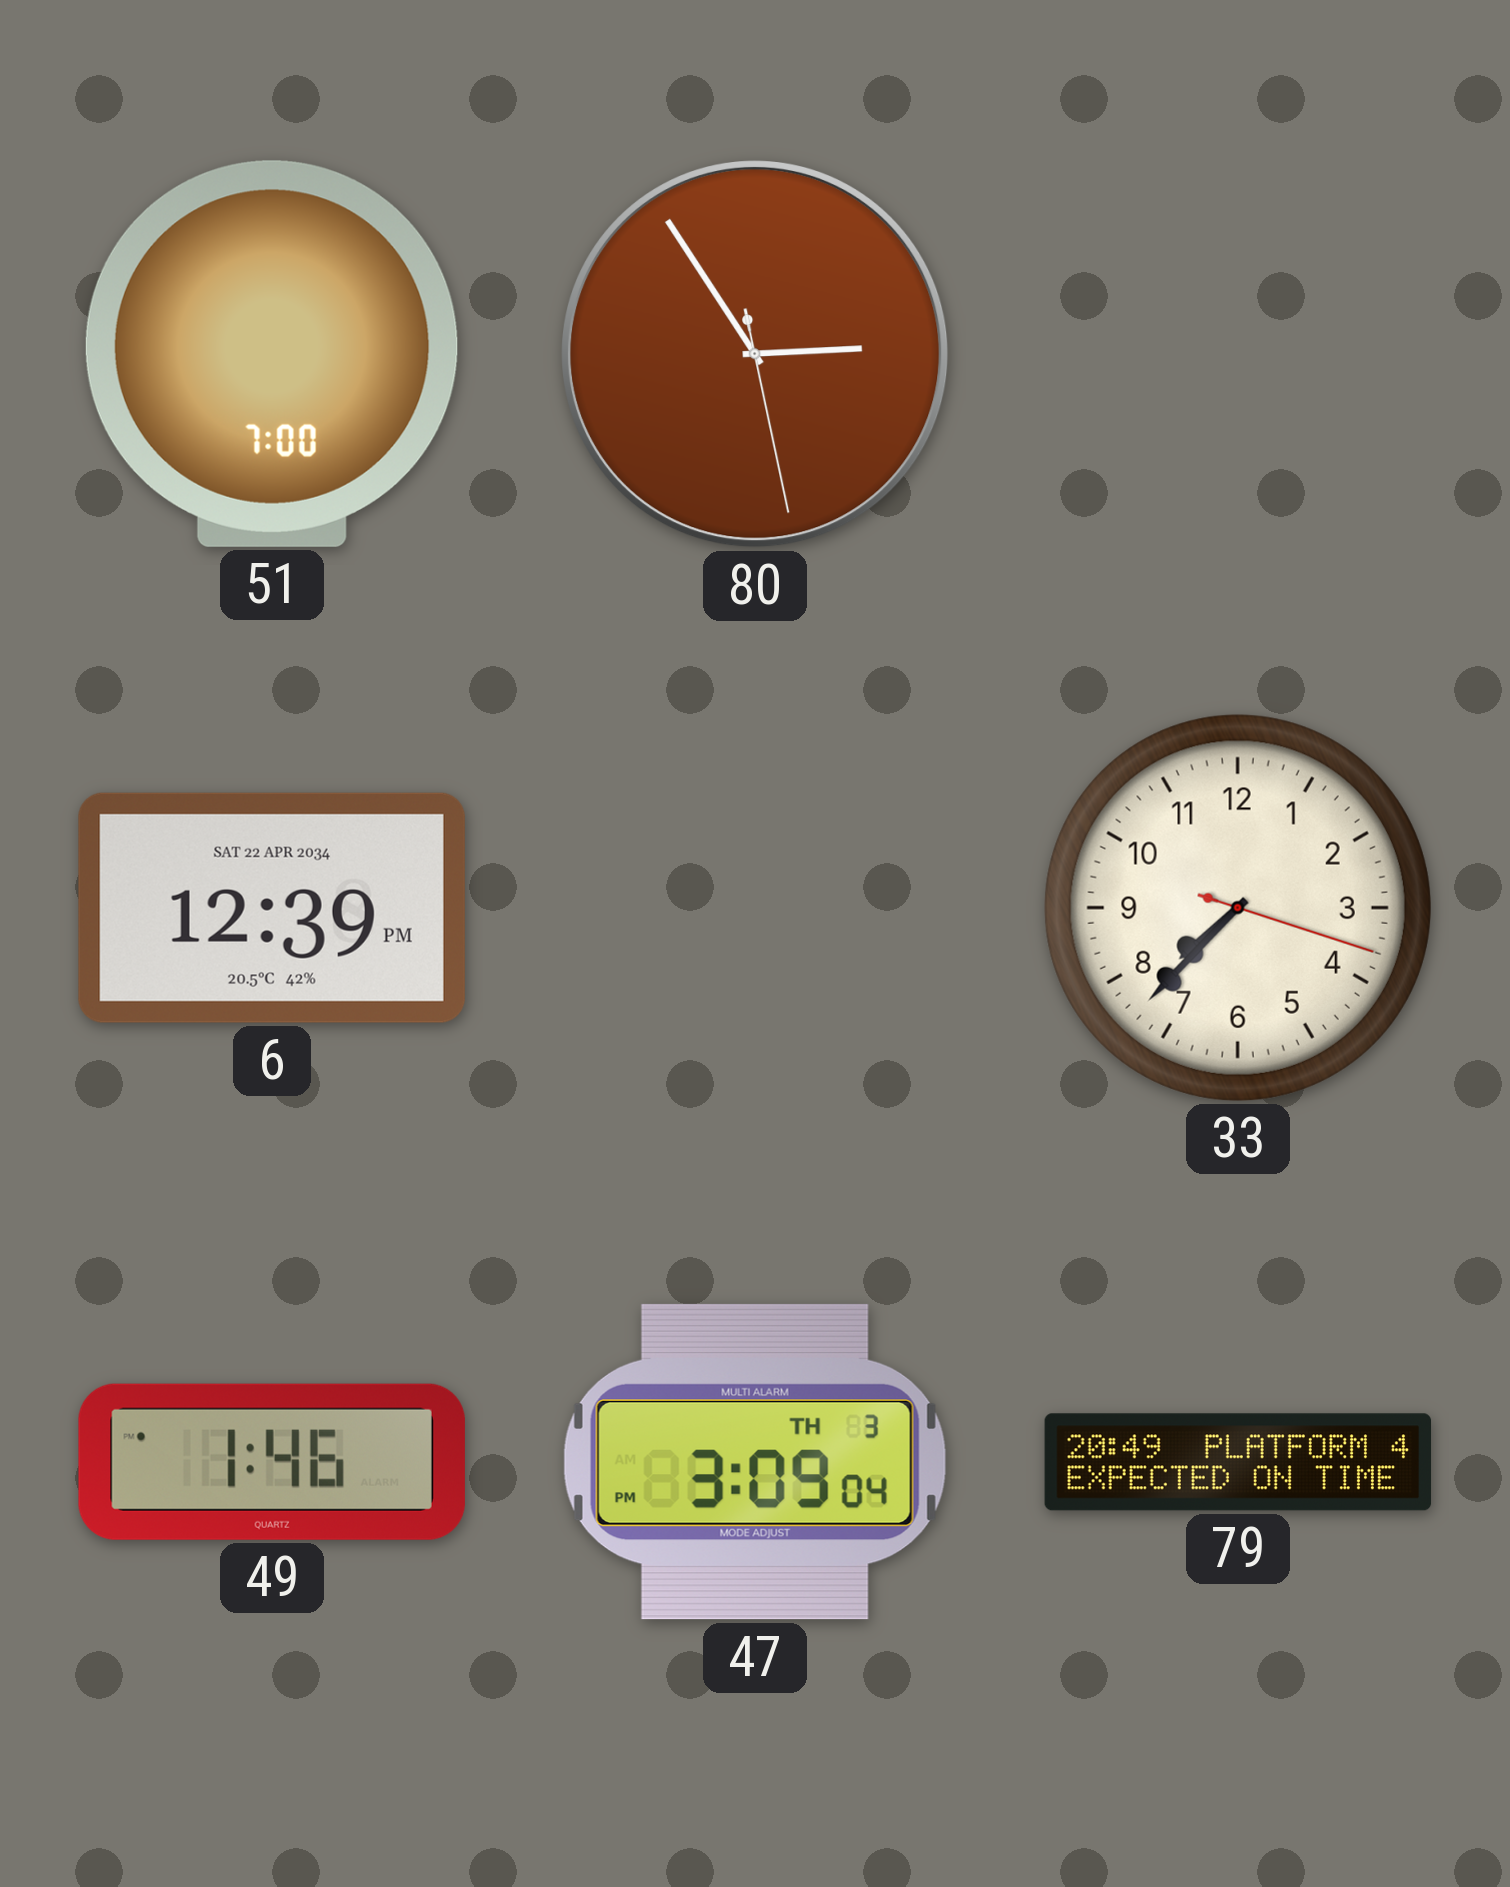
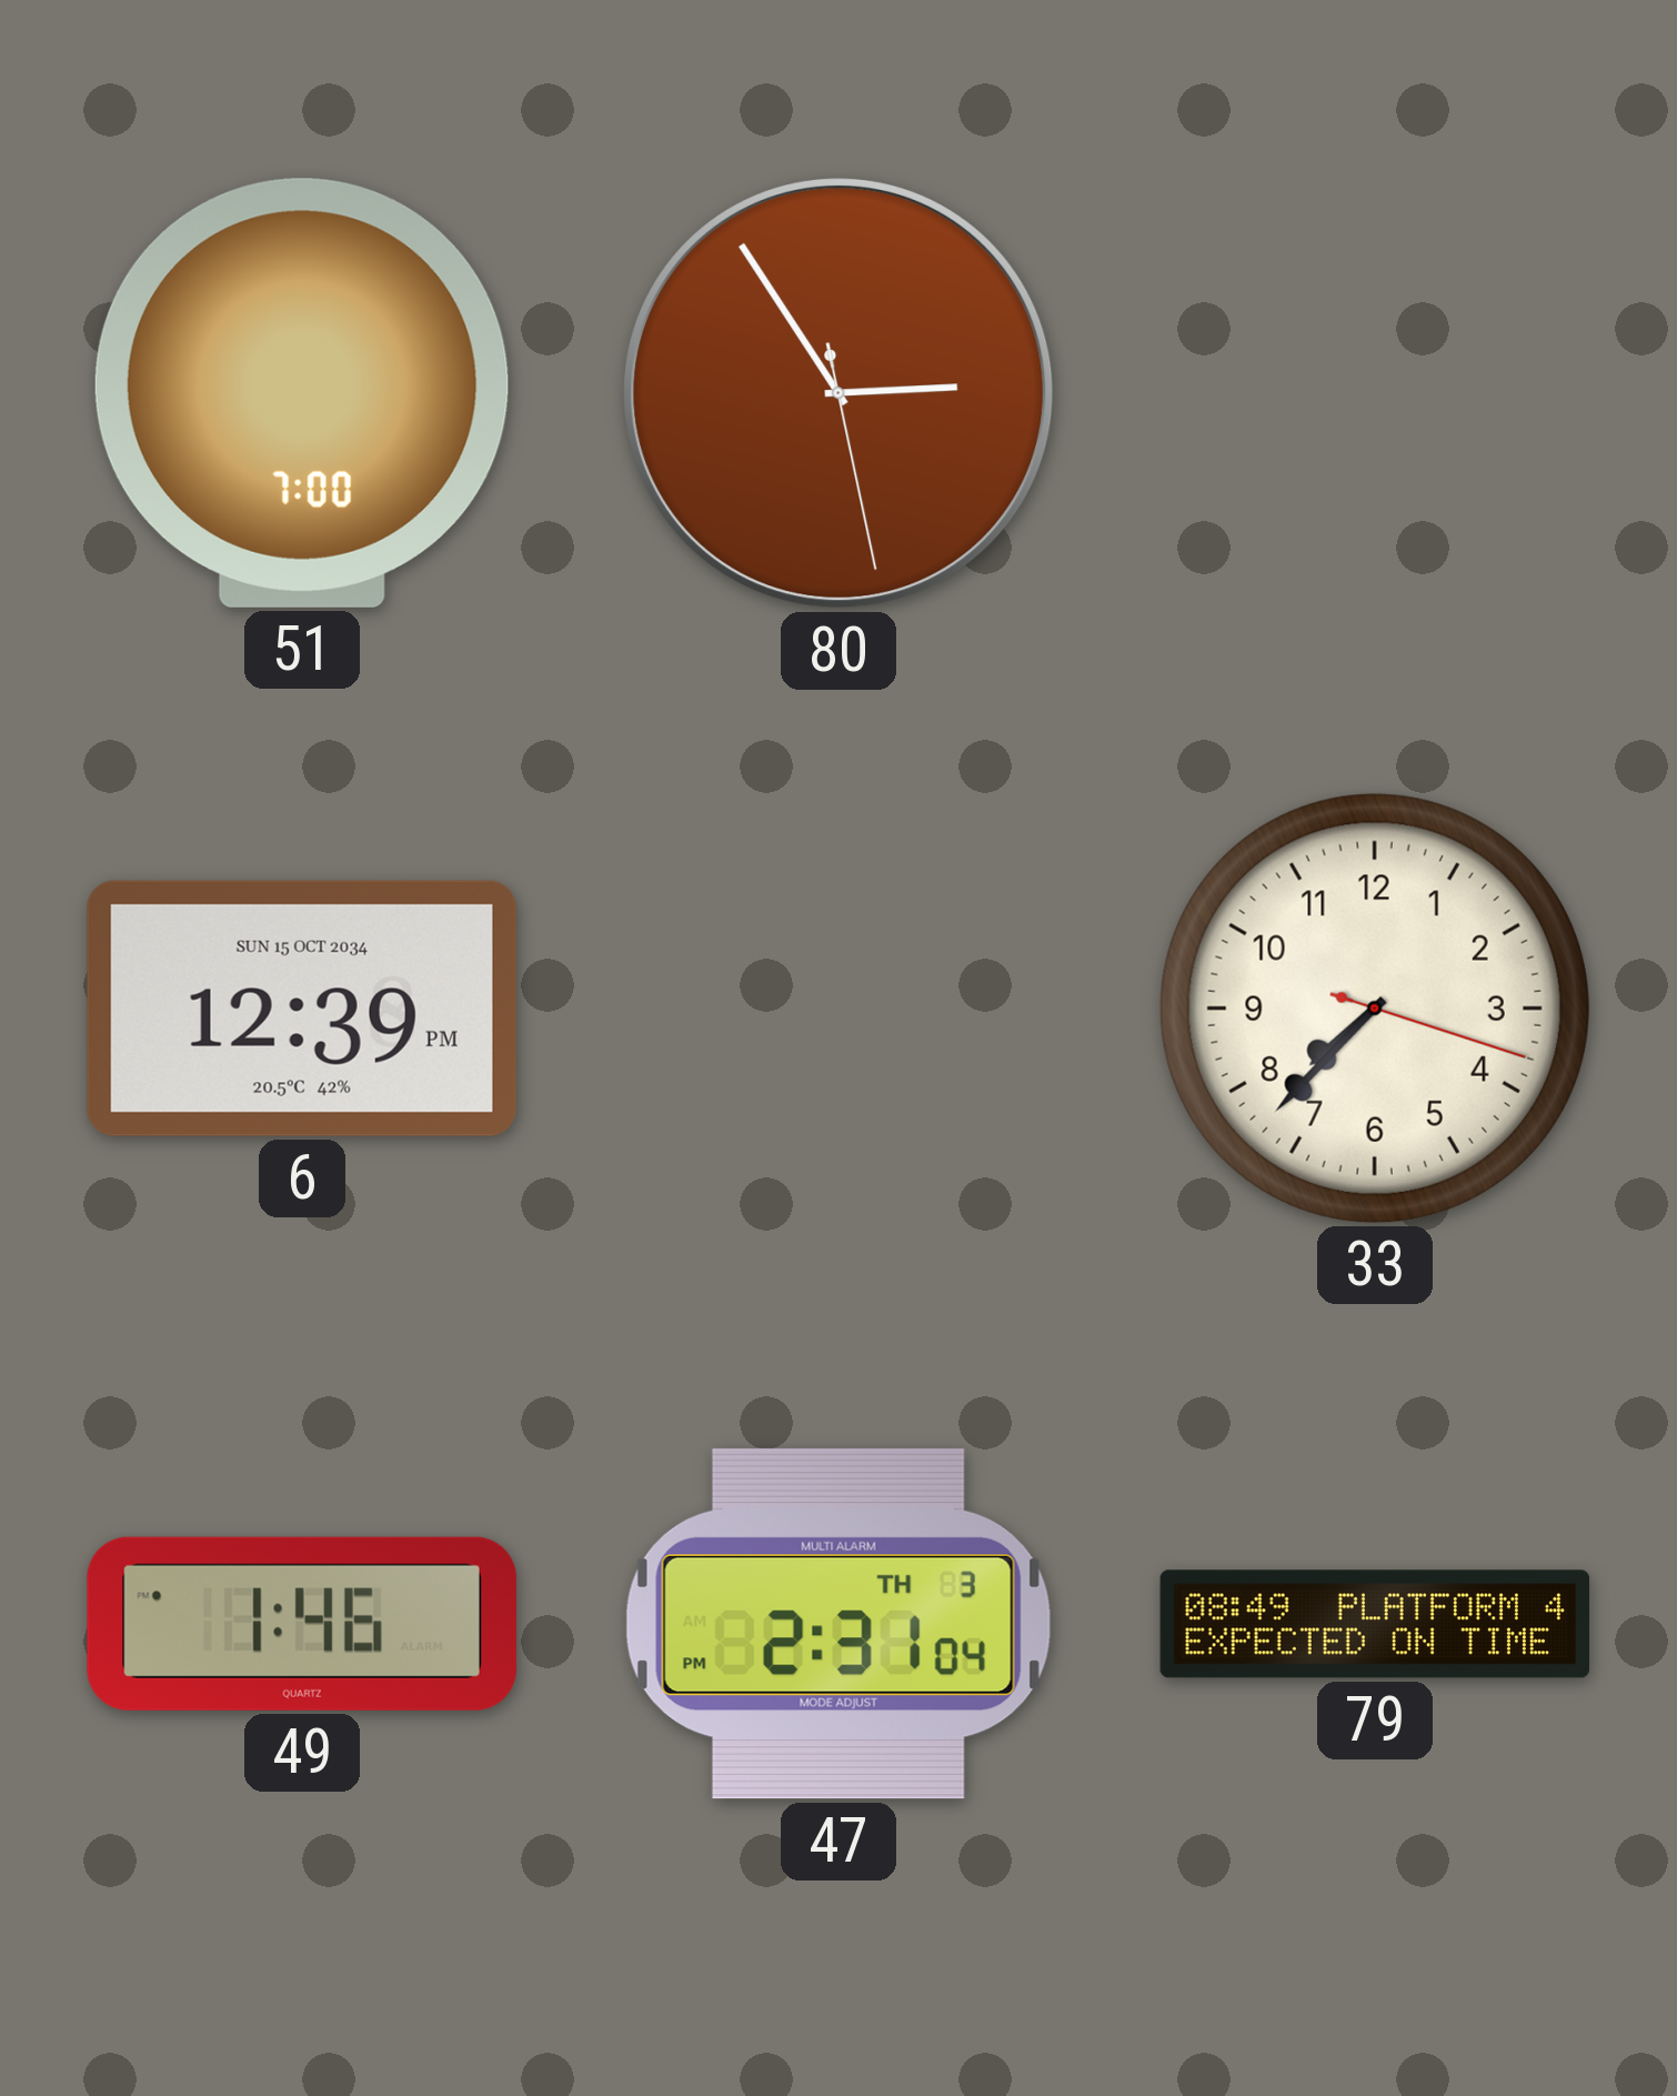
6 date: SAT 22 APR 2034 -> SUN 15 OCT 2034
47: 3:09 -> 2:31
79: 20:49 -> 08:49
